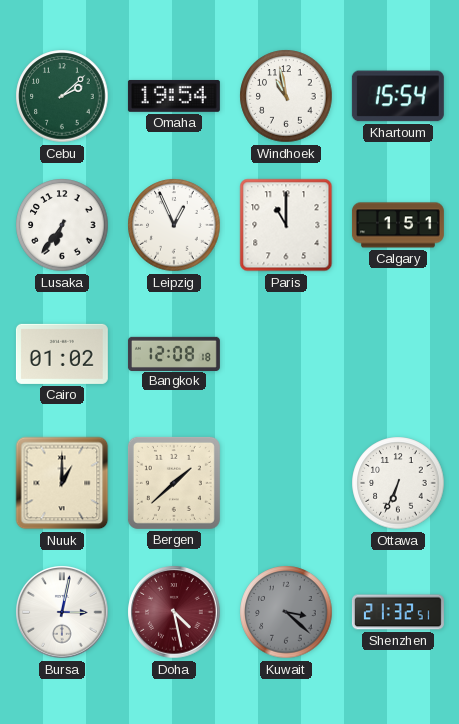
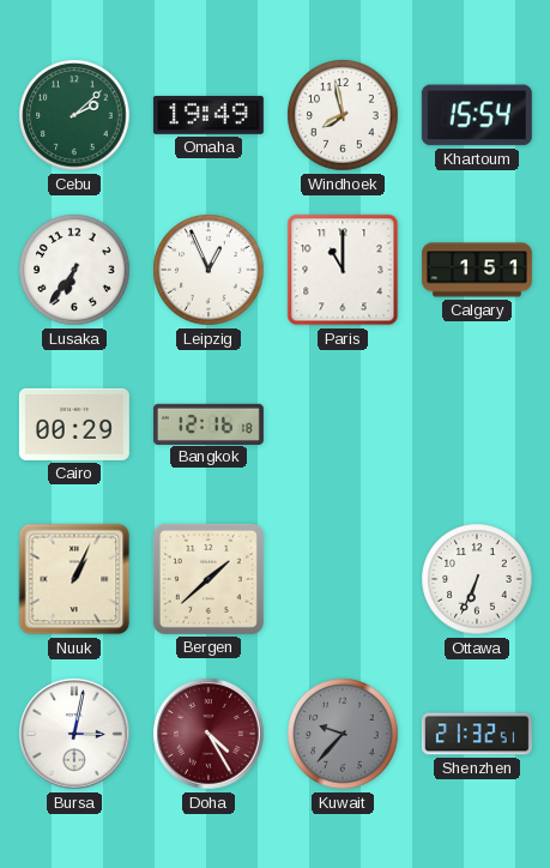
Omaha: 19:54 -> 19:49
Windhoek: 10:58 -> 7:58
Cairo: 01:02 -> 00:29
Bangkok: 12:08 -> 12:16
Nuuk: 1:00 -> 1:04
Doha: 4:28 -> 4:25
Kuwait: 3:22 -> 9:37
